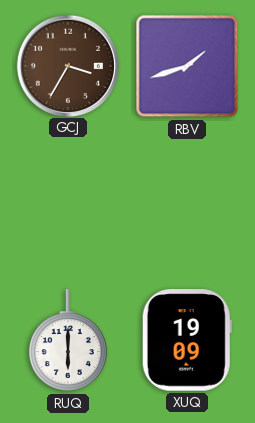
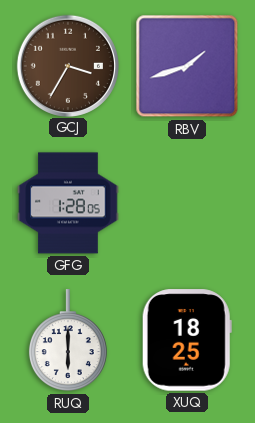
GFG: none -> 1:28
XUQ: 19:09 -> 18:25
